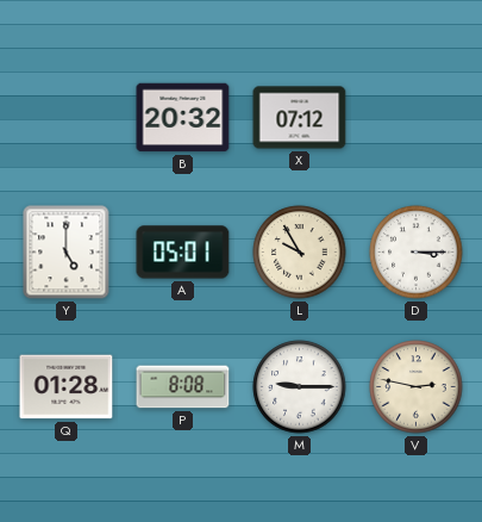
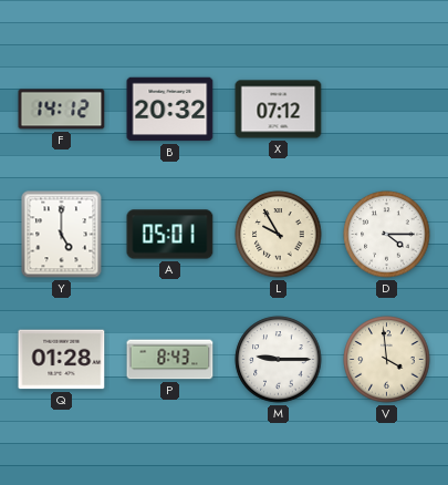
F: none -> 14:12
D: 3:15 -> 4:15
P: 8:08 -> 8:43
V: 2:47 -> 3:59
